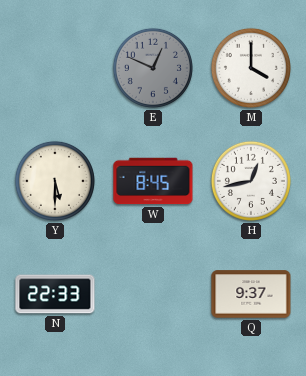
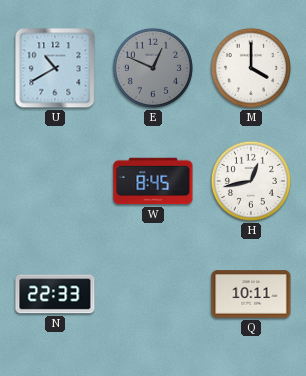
U: none -> 10:40
Y: 5:30 -> none
Q: 9:37 -> 10:11
